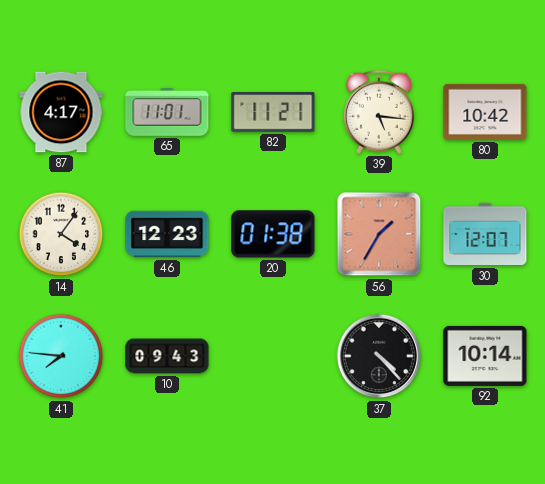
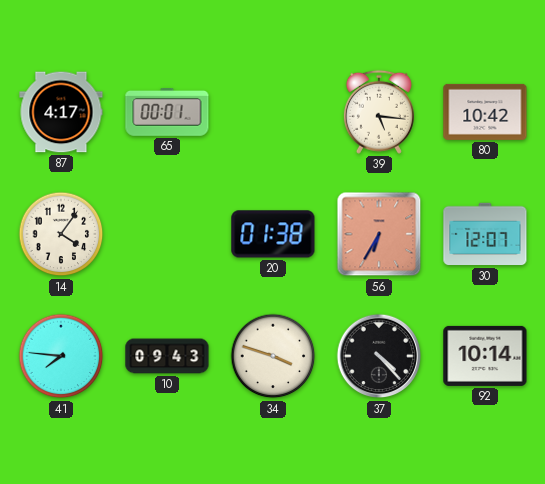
65: 11:01 -> 00:01
82: 11:21 -> none
46: 12:23 -> none
56: 1:35 -> 6:35
34: none -> 3:48
